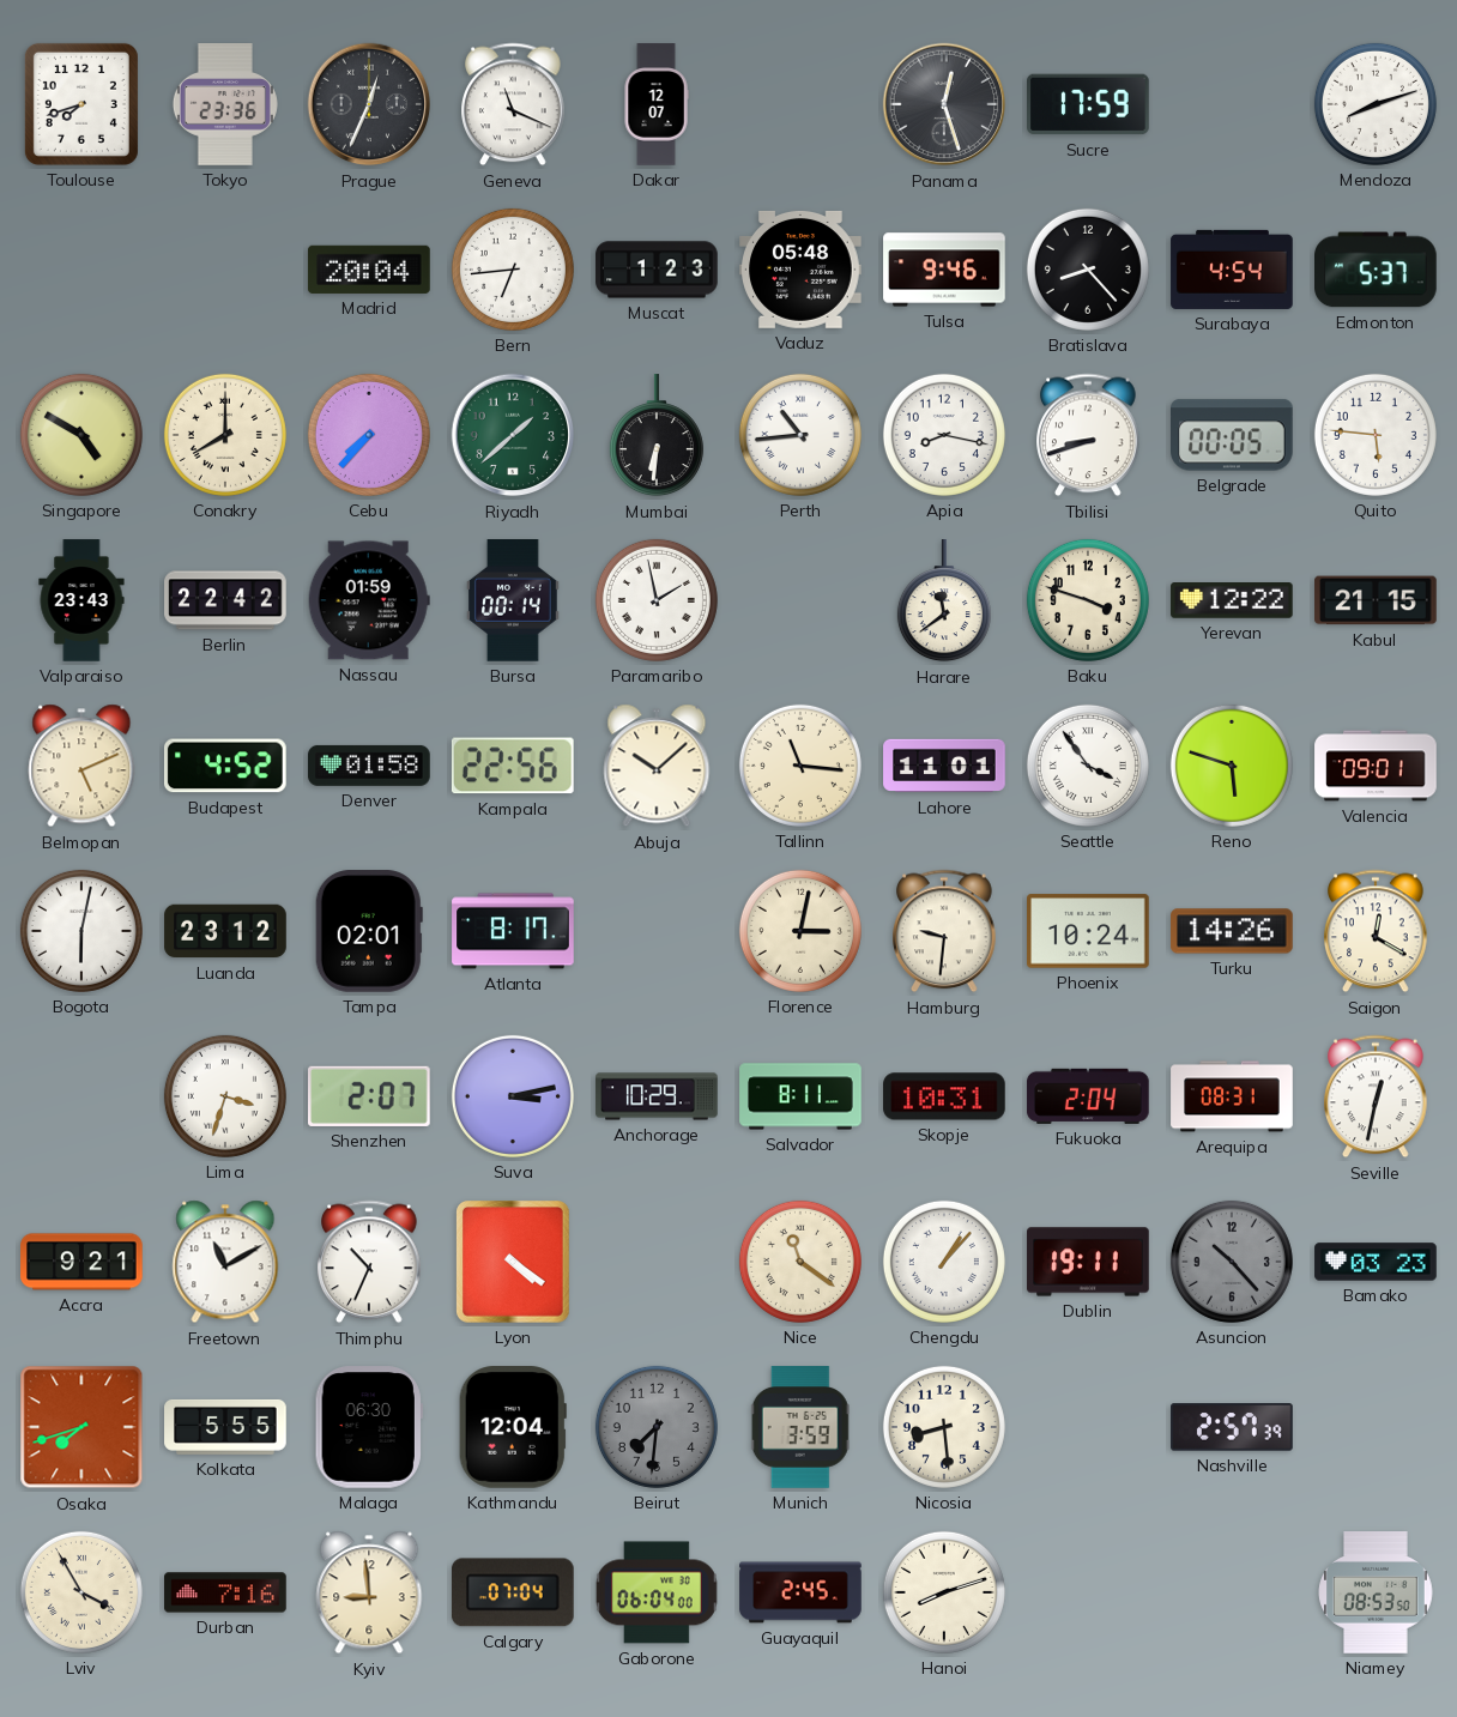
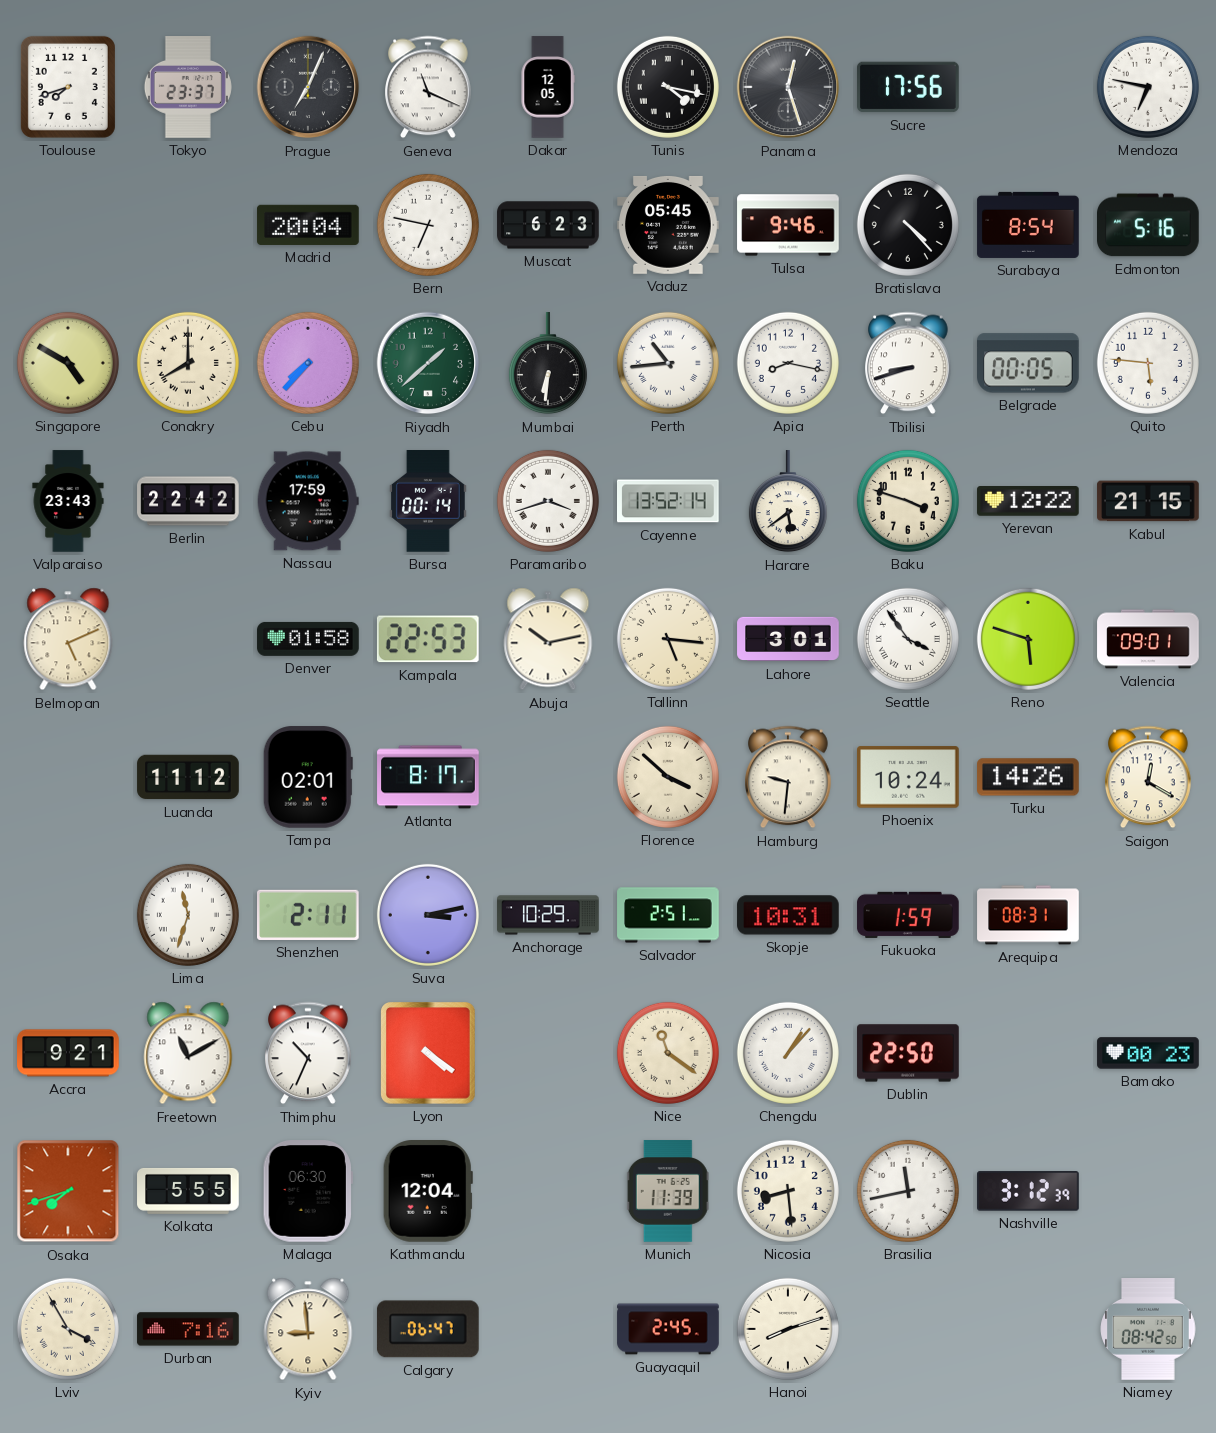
Tokyo: 23:36 -> 23:37
Prague: 12:34 -> 7:04
Dakar: 12:07 -> 12:05
Tunis: none -> 4:17
Sucre: 17:59 -> 17:56
Mendoza: 8:12 -> 6:47
Bern: 6:44 -> 6:47
Muscat: 1:23 -> 6:23
Vaduz: 05:48 -> 05:45
Bratislava: 8:23 -> 4:23
Surabaya: 4:54 -> 8:54
Edmonton: 5:37 -> 5:16
Nassau: 01:59 -> 17:59
Paramaribo: 1:58 -> 3:42
Cayenne: none -> 13:52
Harare: 11:39 -> 5:39
Budapest: 4:52 -> none
Kampala: 22:56 -> 22:53
Abuja: 10:08 -> 10:13
Tallinn: 11:16 -> 5:16
Lahore: 11:01 -> 3:01
Bogota: 6:02 -> none
Luanda: 23:12 -> 11:12
Florence: 3:02 -> 3:52
Lima: 3:33 -> 11:33
Shenzhen: 2:07 -> 2:11
Salvador: 8:11 -> 2:51
Fukuoka: 2:04 -> 1:59
Seville: 12:32 -> none
Dublin: 19:11 -> 22:50
Asuncion: 10:23 -> none
Bamako: 03:23 -> 00:23
Beirut: 7:31 -> none
Munich: 3:59 -> 11:39
Brasilia: none -> 11:43
Nashville: 2:57 -> 3:12
Calgary: 07:04 -> 06:47
Gaborone: 06:04 -> none
Niamey: 08:53 -> 08:42
